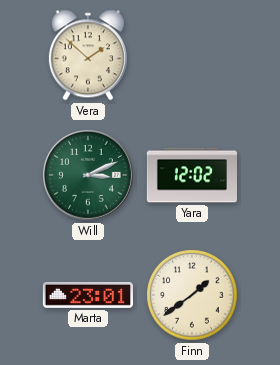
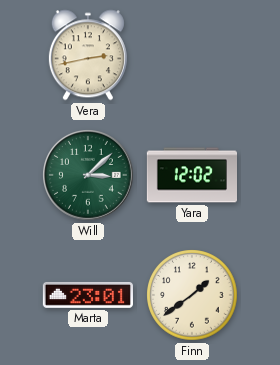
Vera: 1:52 -> 2:43
Will: 3:11 -> 3:08
